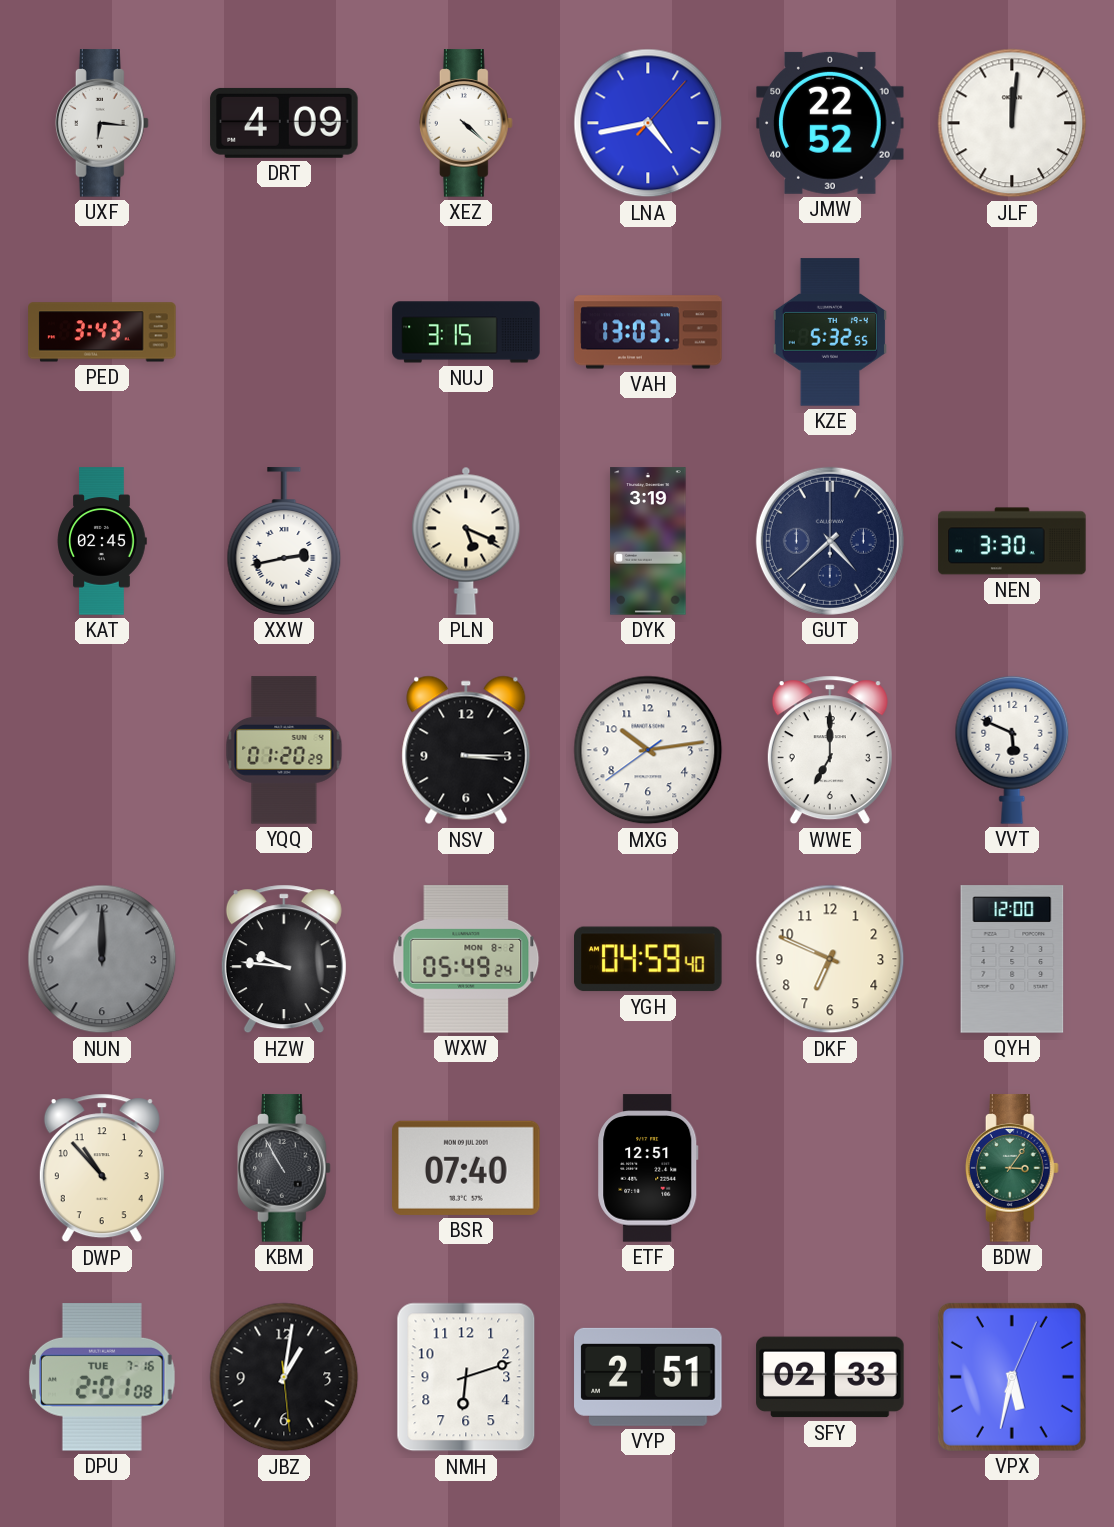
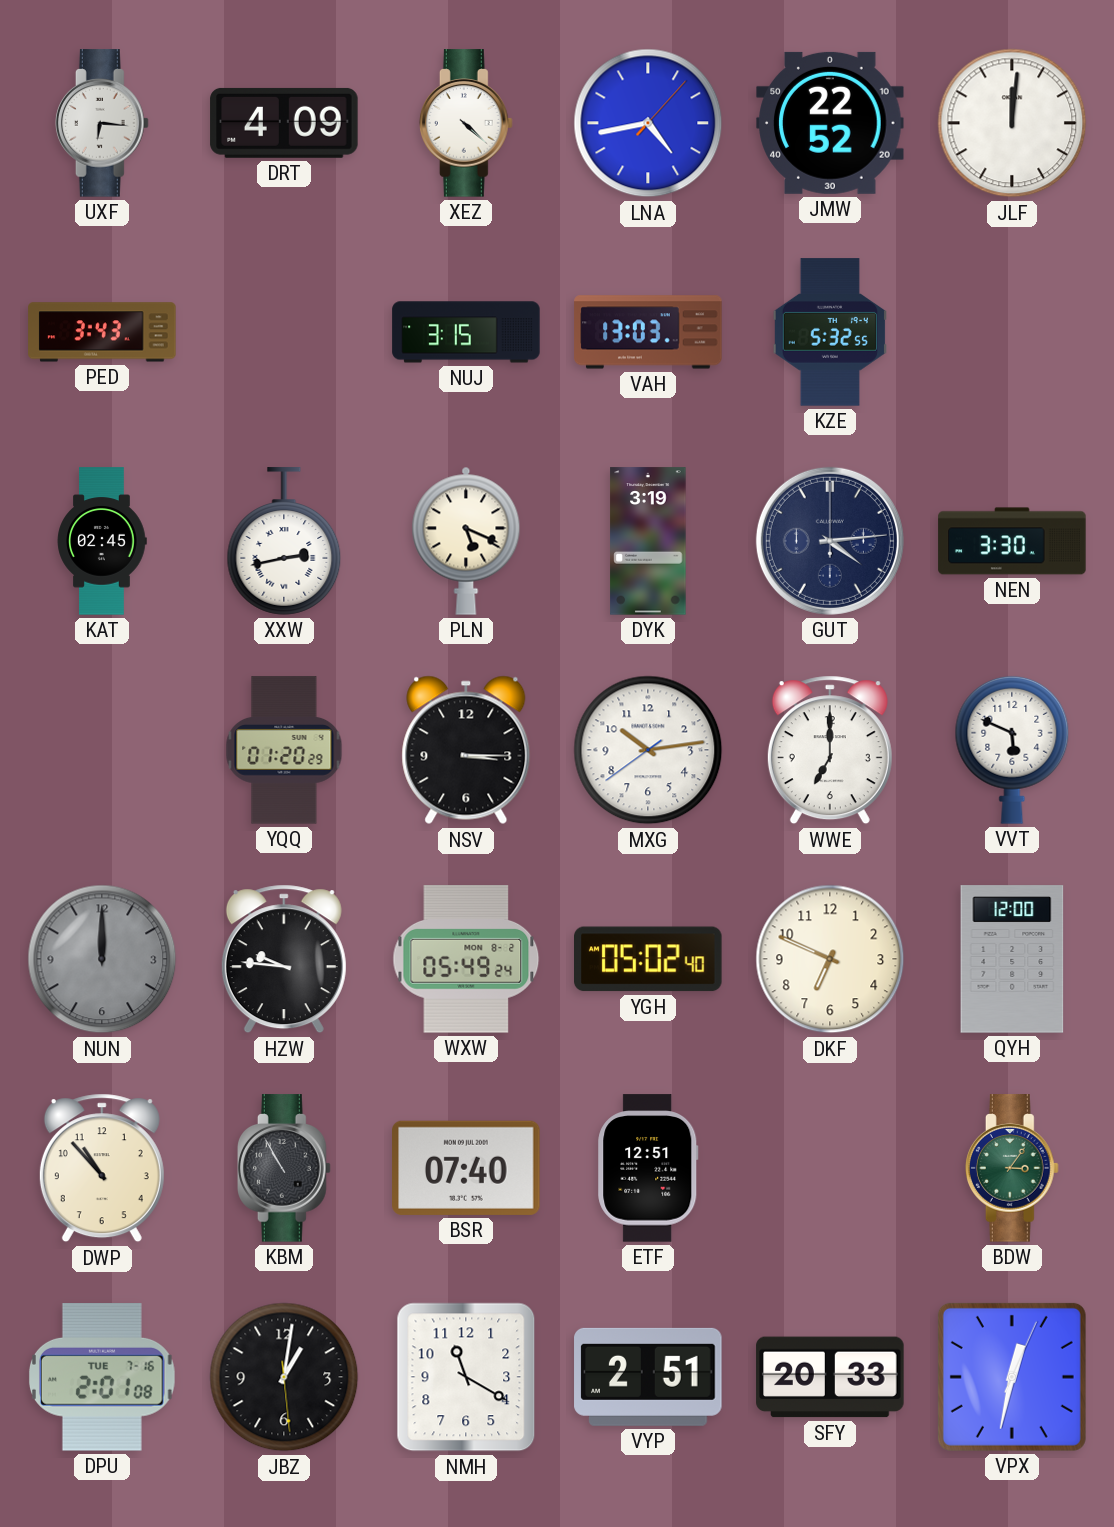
GUT: 4:38 -> 4:14
YGH: 04:59 -> 05:02
NMH: 6:12 -> 11:20
SFY: 02:33 -> 20:33
VPX: 5:32 -> 12:32
